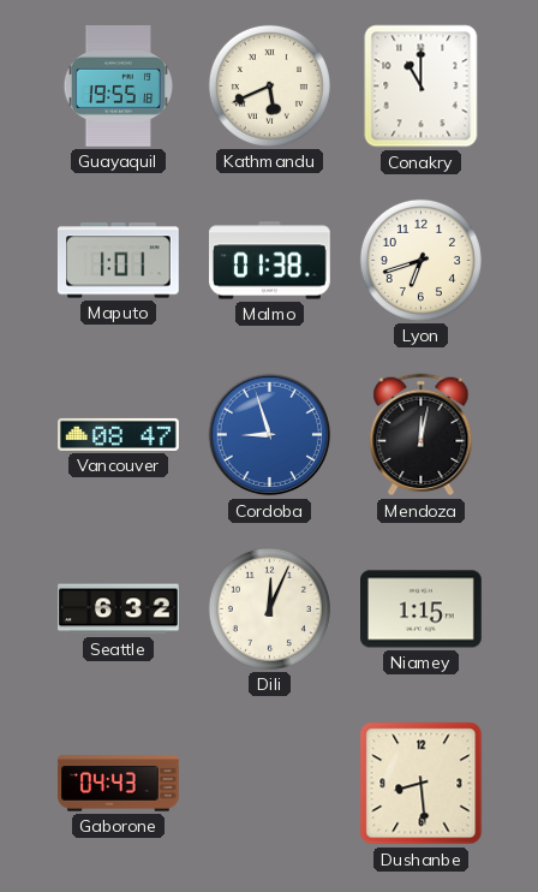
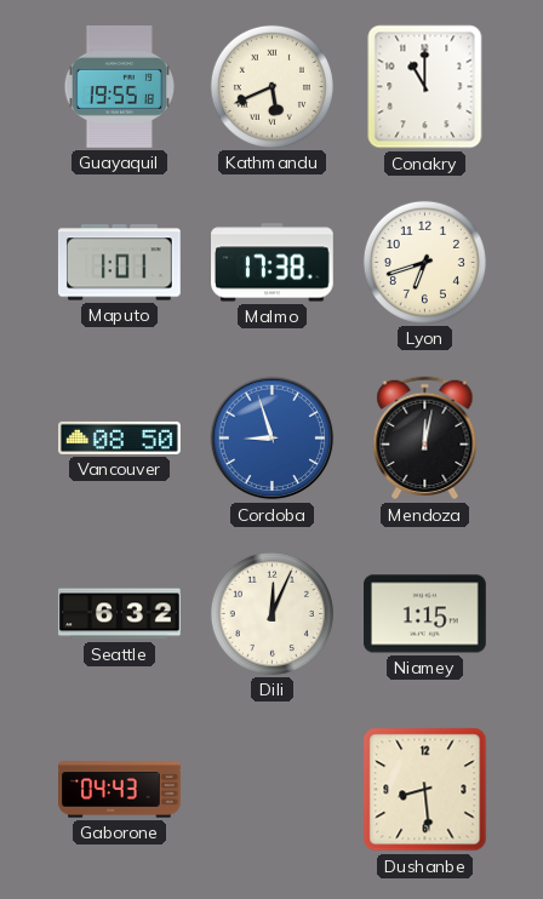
Malmo: 01:38 -> 17:38
Vancouver: 08:47 -> 08:50
